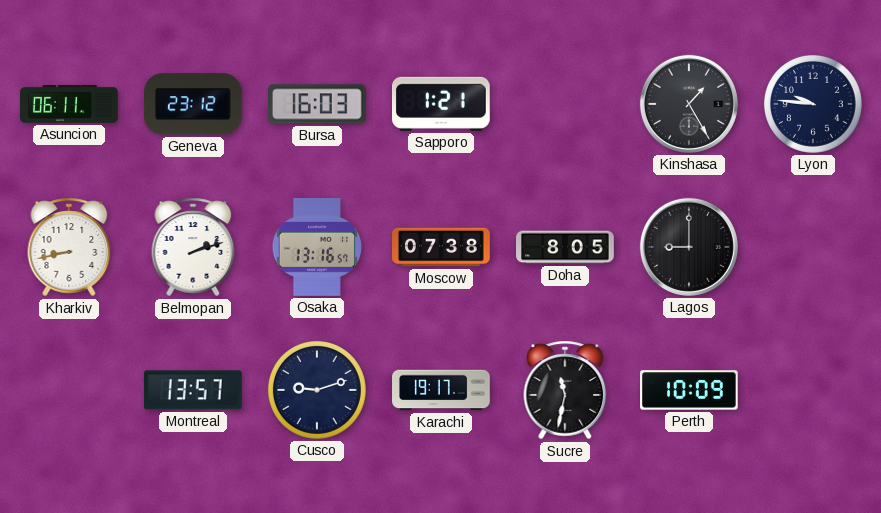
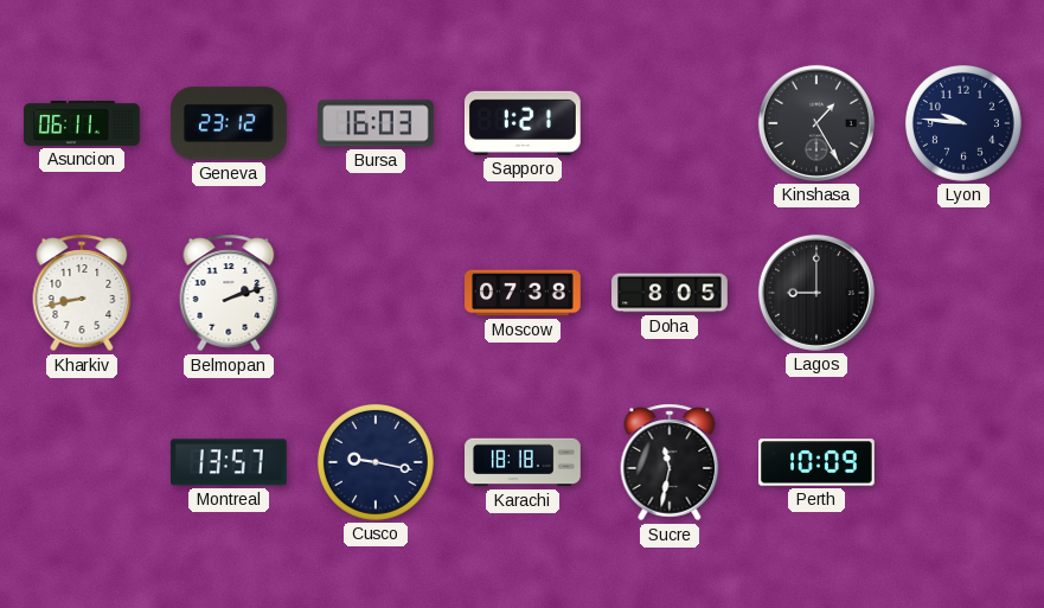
Osaka: 13:16 -> none
Cusco: 9:12 -> 9:17
Karachi: 19:17 -> 18:18
